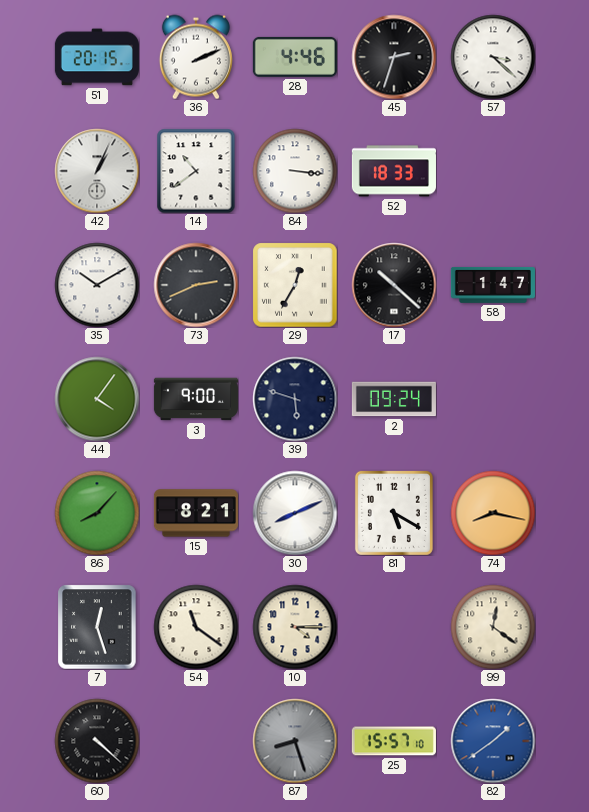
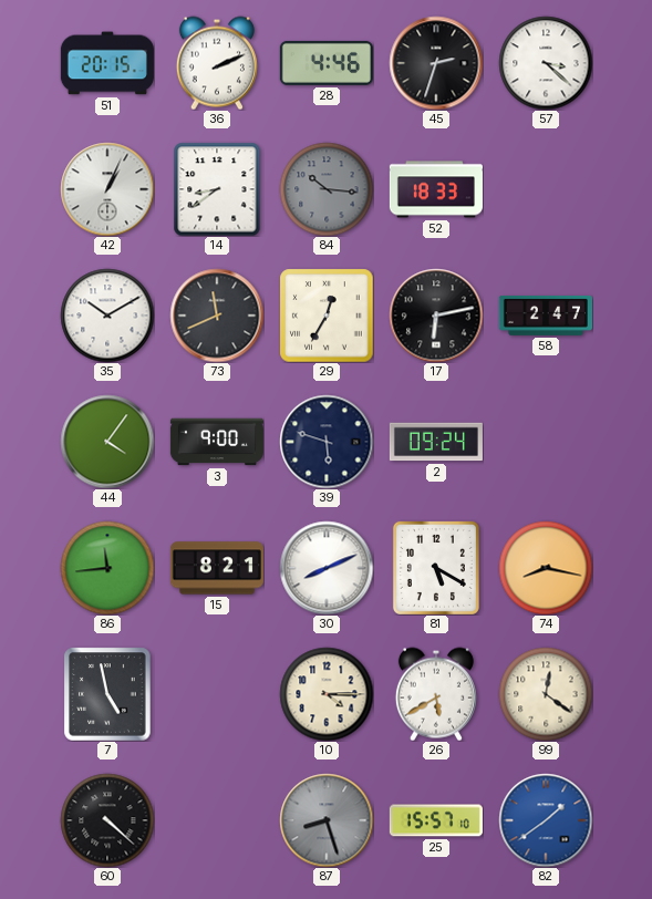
14: 10:39 -> 8:39
84: 3:16 -> 10:16
84 dial: white -> grey
73: 2:41 -> 11:41
17: 10:22 -> 6:13
58: 1:47 -> 2:47
86: 8:07 -> 11:44
7: 12:27 -> 4:58
54: 11:21 -> none
26: none -> 5:40
